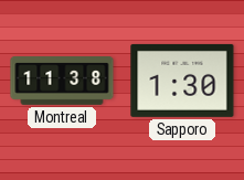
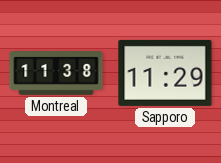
Sapporo: 1:30 -> 11:29
